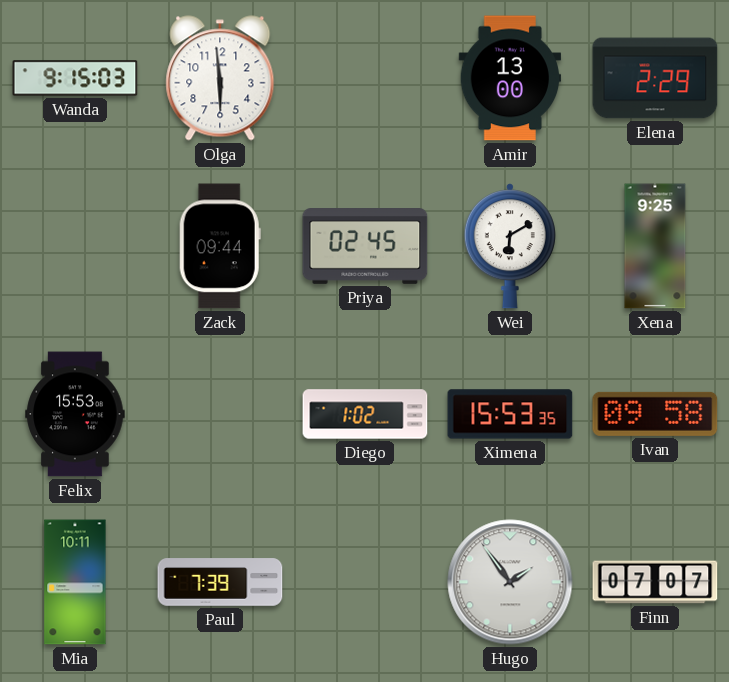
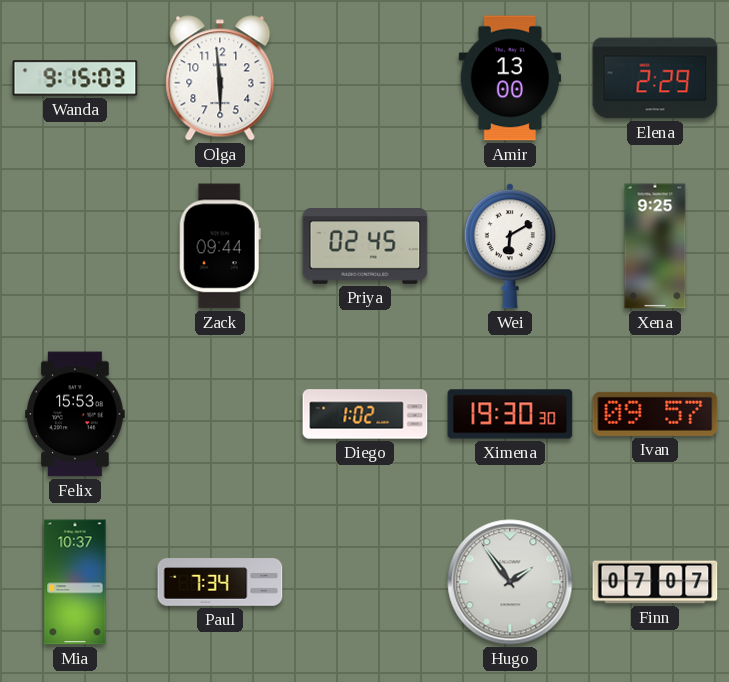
Ximena: 15:53 -> 19:30
Ivan: 09:58 -> 09:57
Mia: 10:11 -> 10:37
Paul: 7:39 -> 7:34
